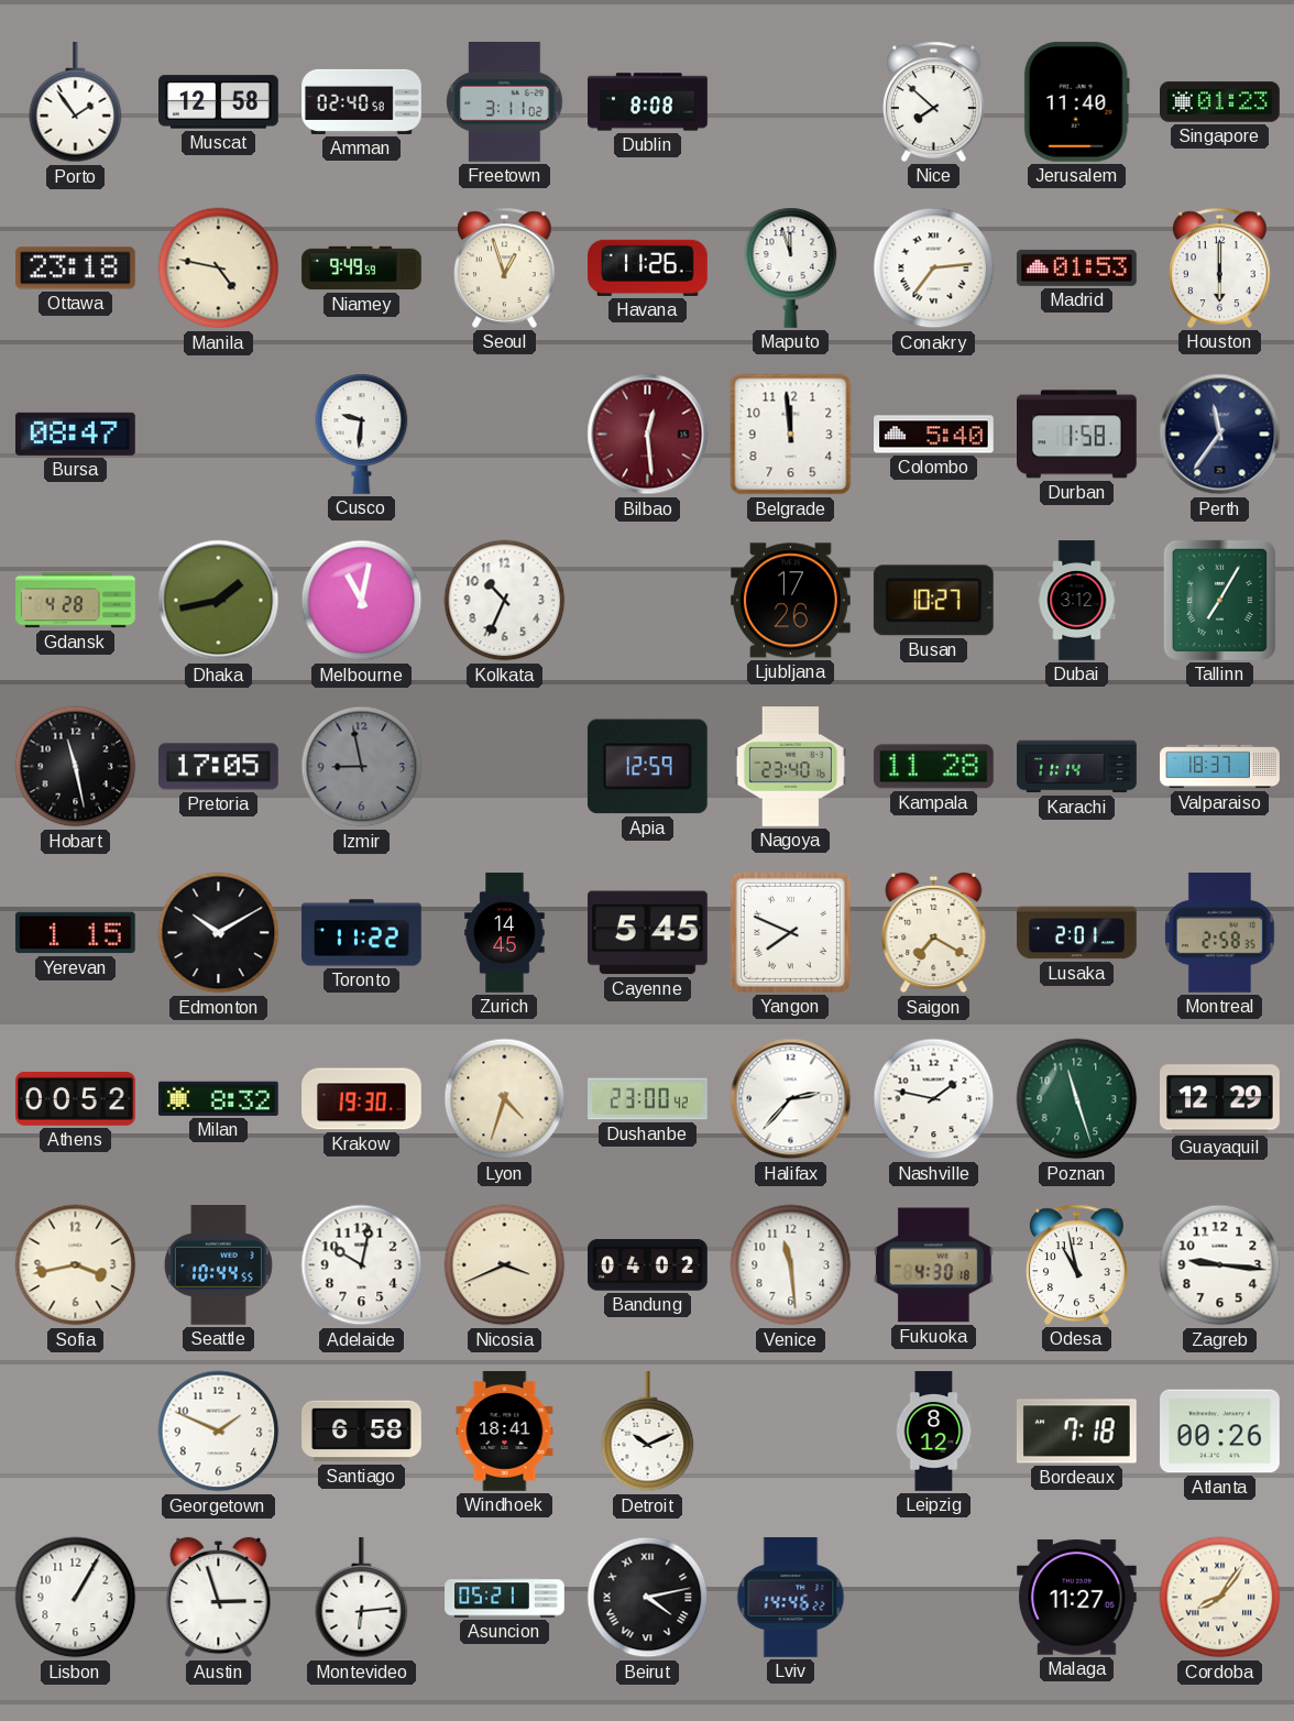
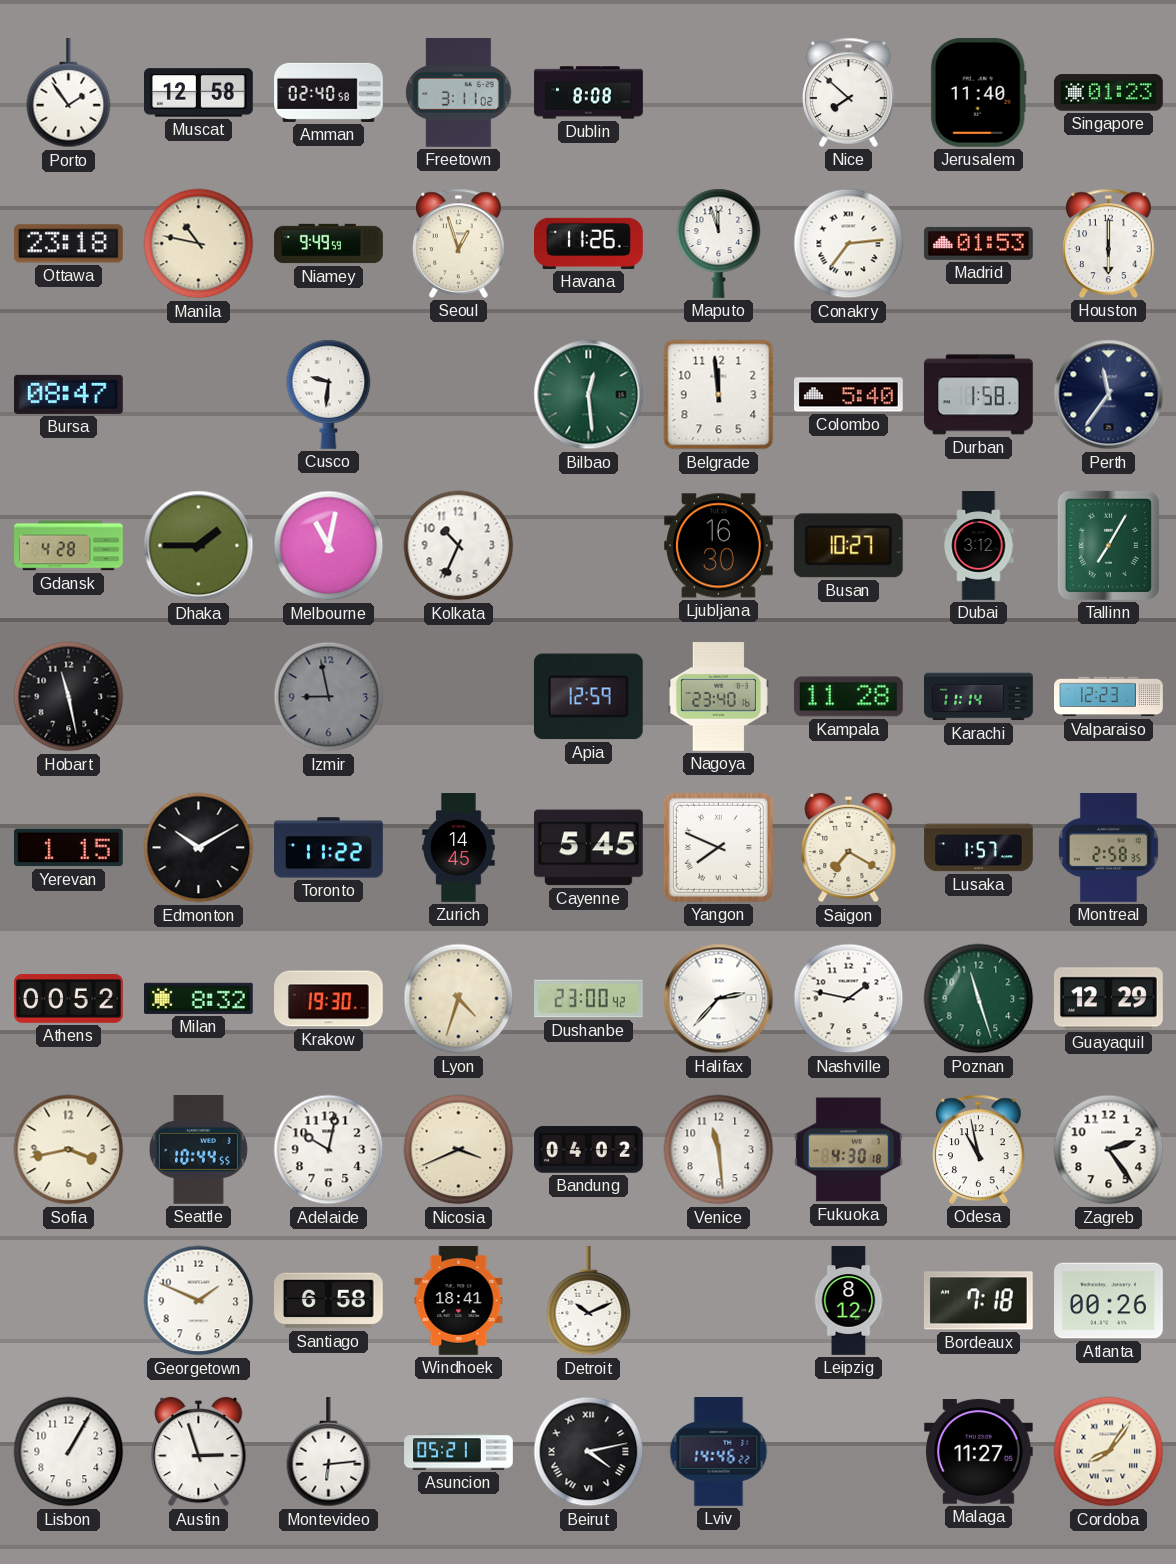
Manila: 4:47 -> 10:47
Bilbao dial: burgundy -> green
Dhaka: 1:43 -> 1:45
Ljubljana: 17:26 -> 16:30
Pretoria: 17:05 -> none
Valparaiso: 18:37 -> 12:23
Lusaka: 2:01 -> 1:57
Zagreb: 9:16 -> 2:24
